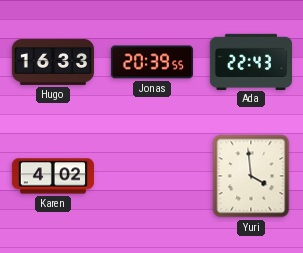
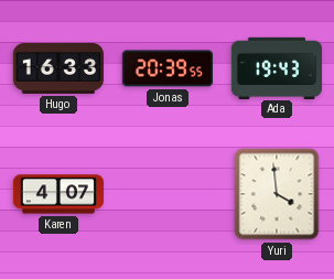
Ada: 22:43 -> 19:43
Karen: 4:02 -> 4:07
